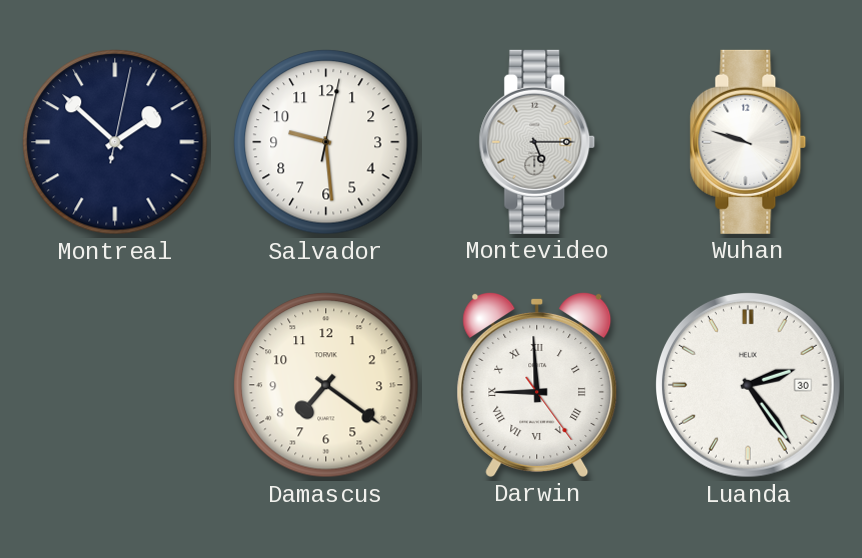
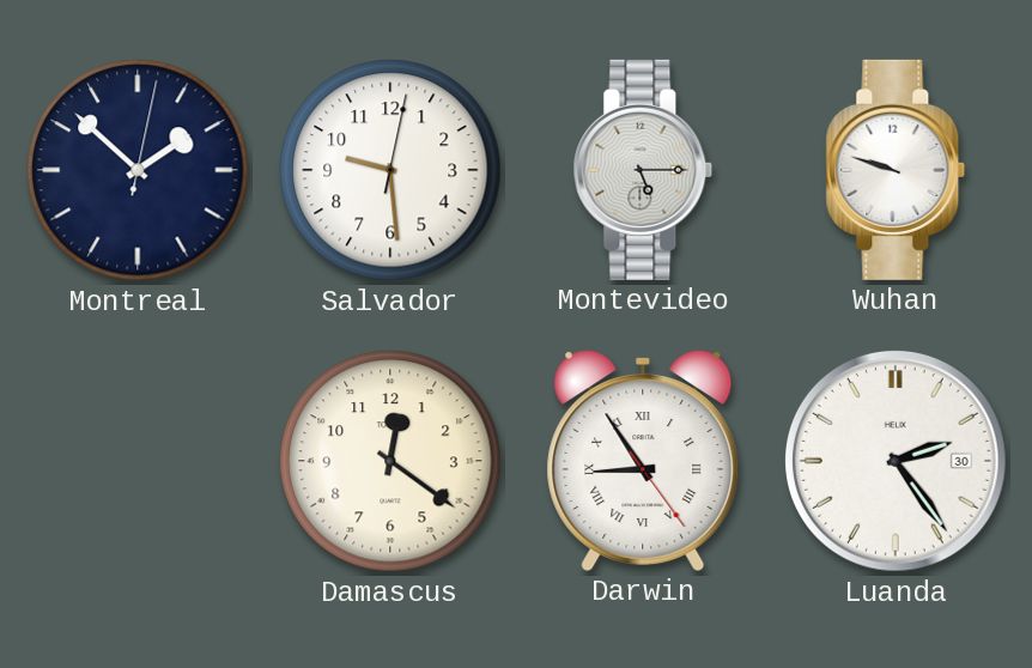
Damascus: 7:21 -> 12:21
Darwin: 8:59 -> 8:54
